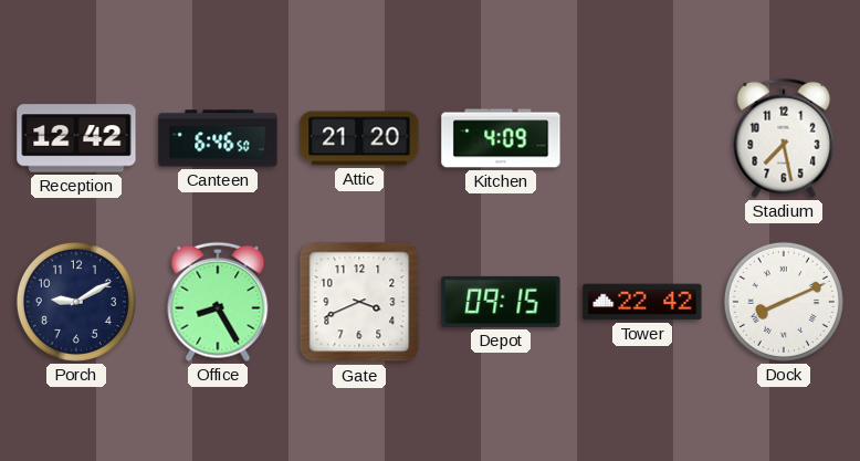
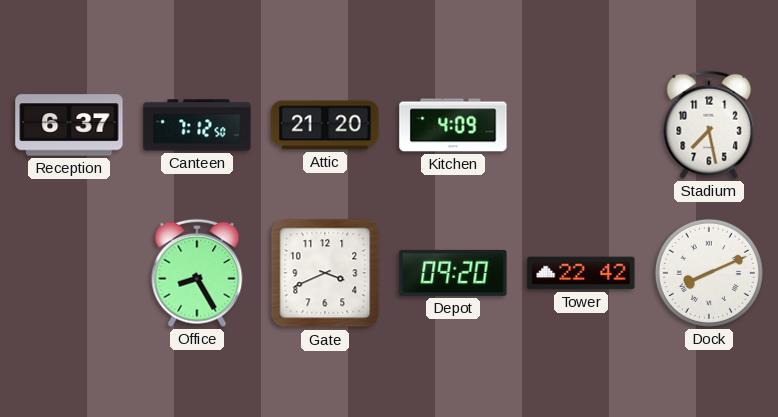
Reception: 12:42 -> 6:37
Canteen: 6:46 -> 7:12
Porch: 9:10 -> none
Depot: 09:15 -> 09:20
